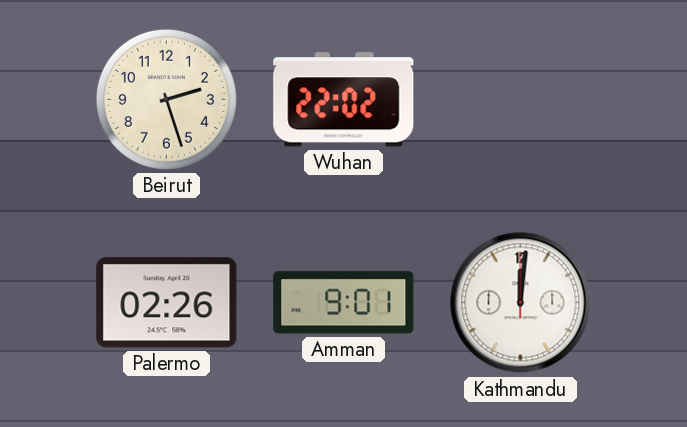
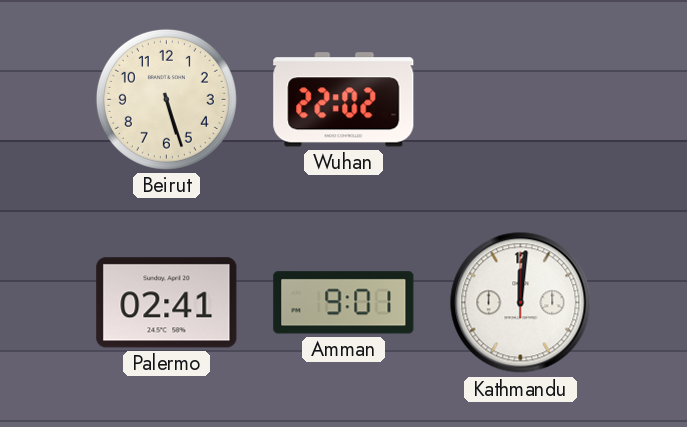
Beirut: 2:27 -> 5:27
Palermo: 02:26 -> 02:41
